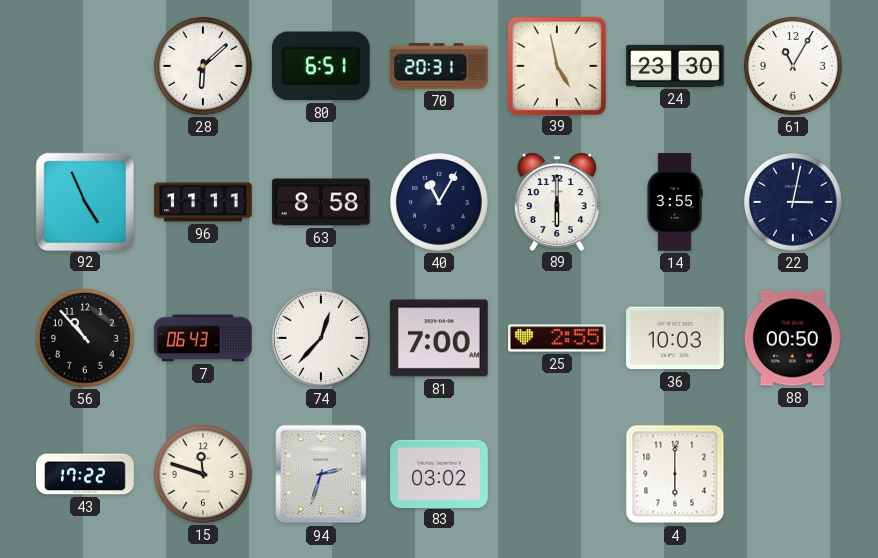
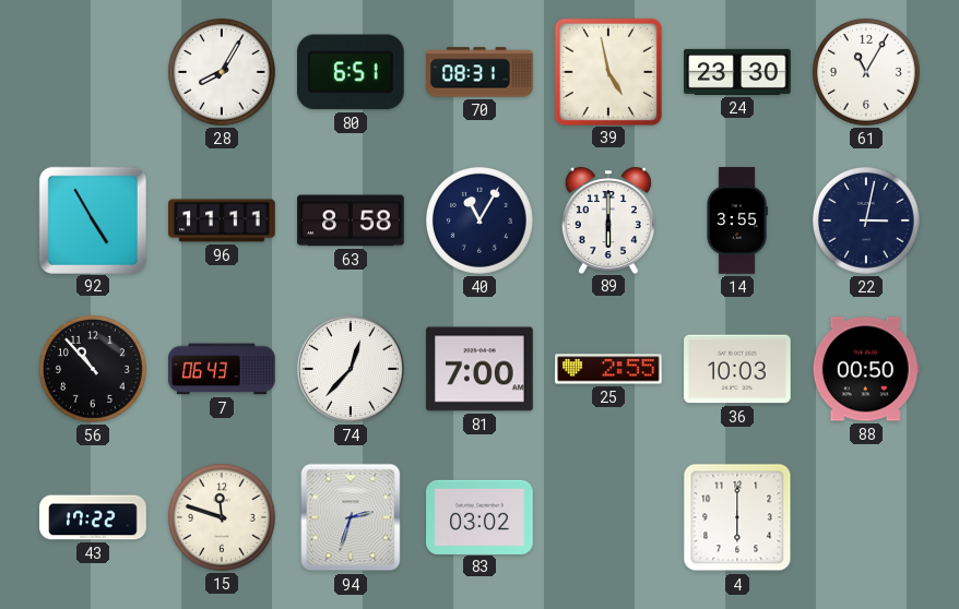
28: 6:08 -> 8:05
70: 20:31 -> 08:31
92: 4:56 -> 4:55
